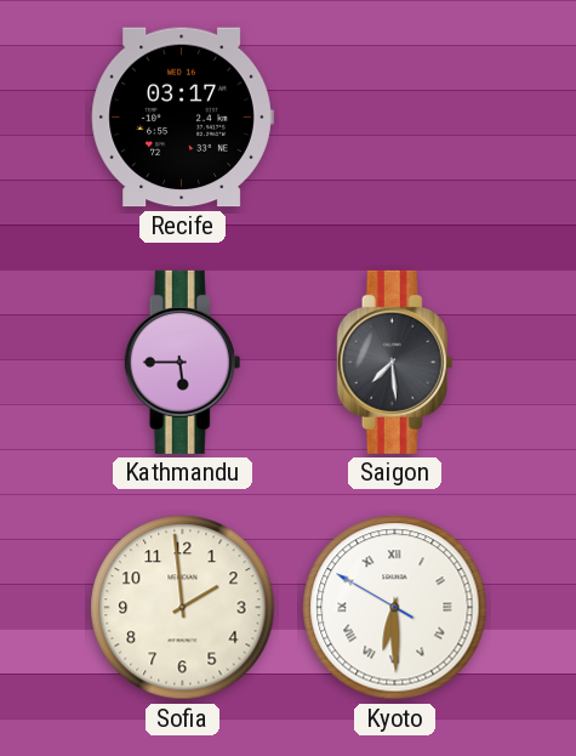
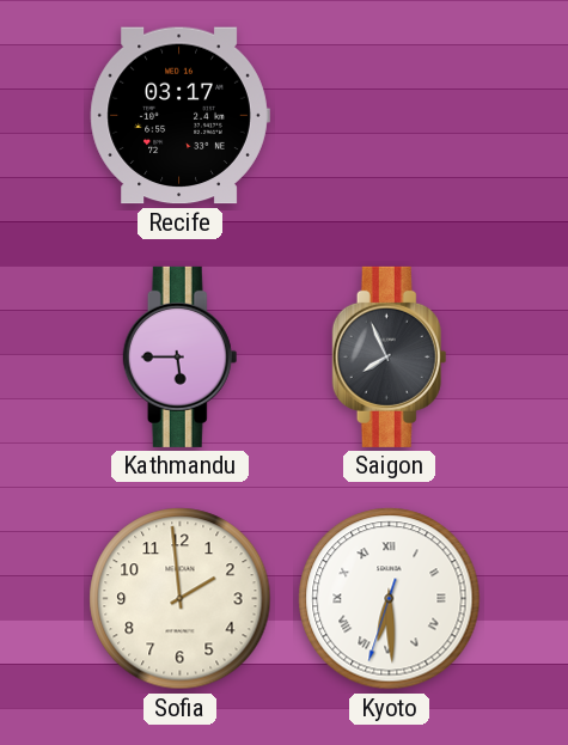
Saigon: 7:29 -> 7:56
Kyoto: 6:29:50 -> 6:29:33
